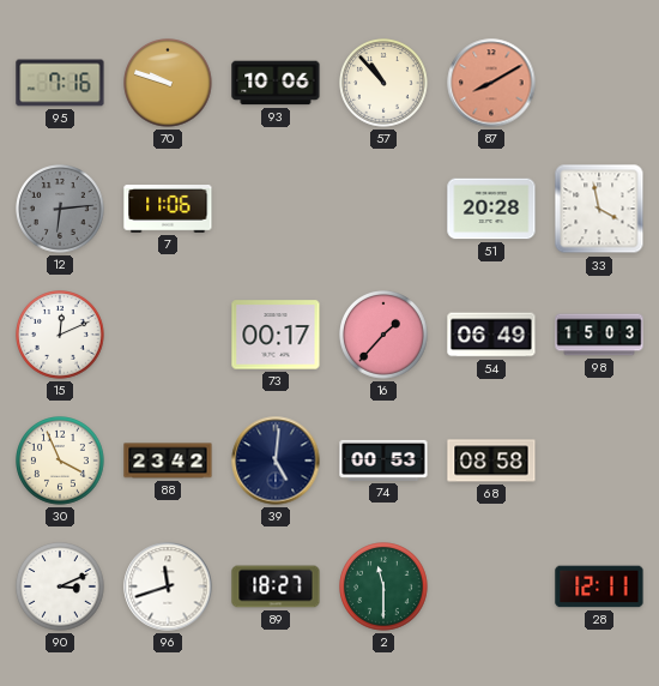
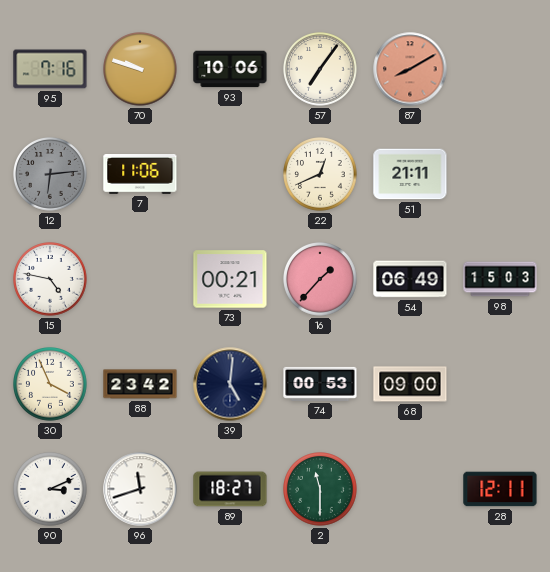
57: 10:53 -> 7:06
22: none -> 12:41
51: 20:28 -> 21:11
33: 3:58 -> none
15: 12:11 -> 4:47
73: 00:17 -> 00:21
68: 08:58 -> 09:00
